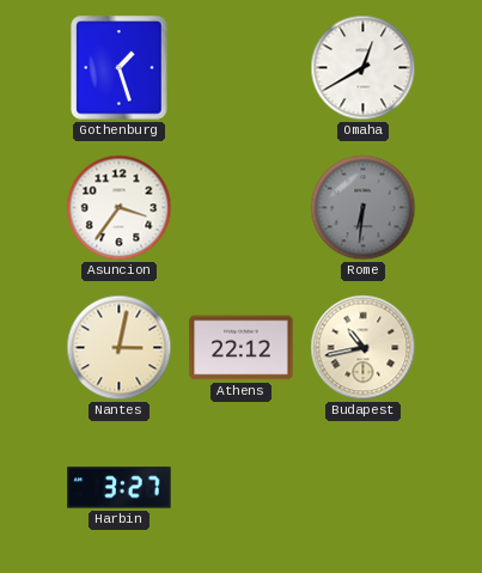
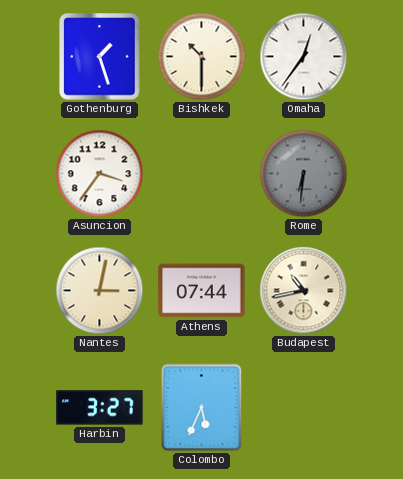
Bishkek: none -> 10:30
Omaha: 12:40 -> 12:36
Athens: 22:12 -> 07:44
Colombo: none -> 5:34
